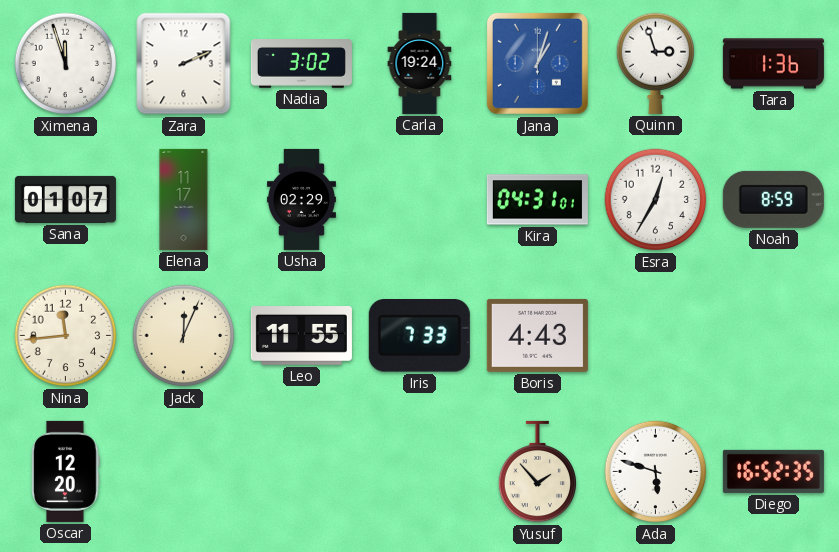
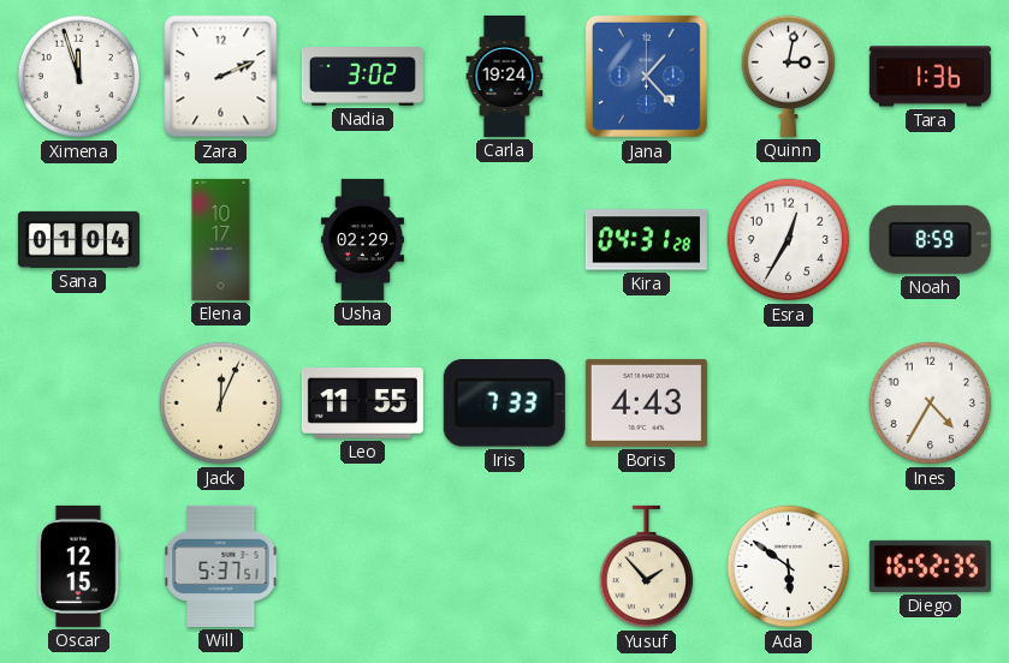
Jana: 1:03 -> 1:23
Quinn: 2:57 -> 3:02
Sana: 01:07 -> 01:04
Elena: 11:17 -> 10:17
Kira: 04:31:01 -> 04:31:28
Nina: 11:44 -> none
Ines: none -> 4:35
Oscar: 12:20 -> 12:15
Will: none -> 5:37
Ada: 5:48 -> 5:51
